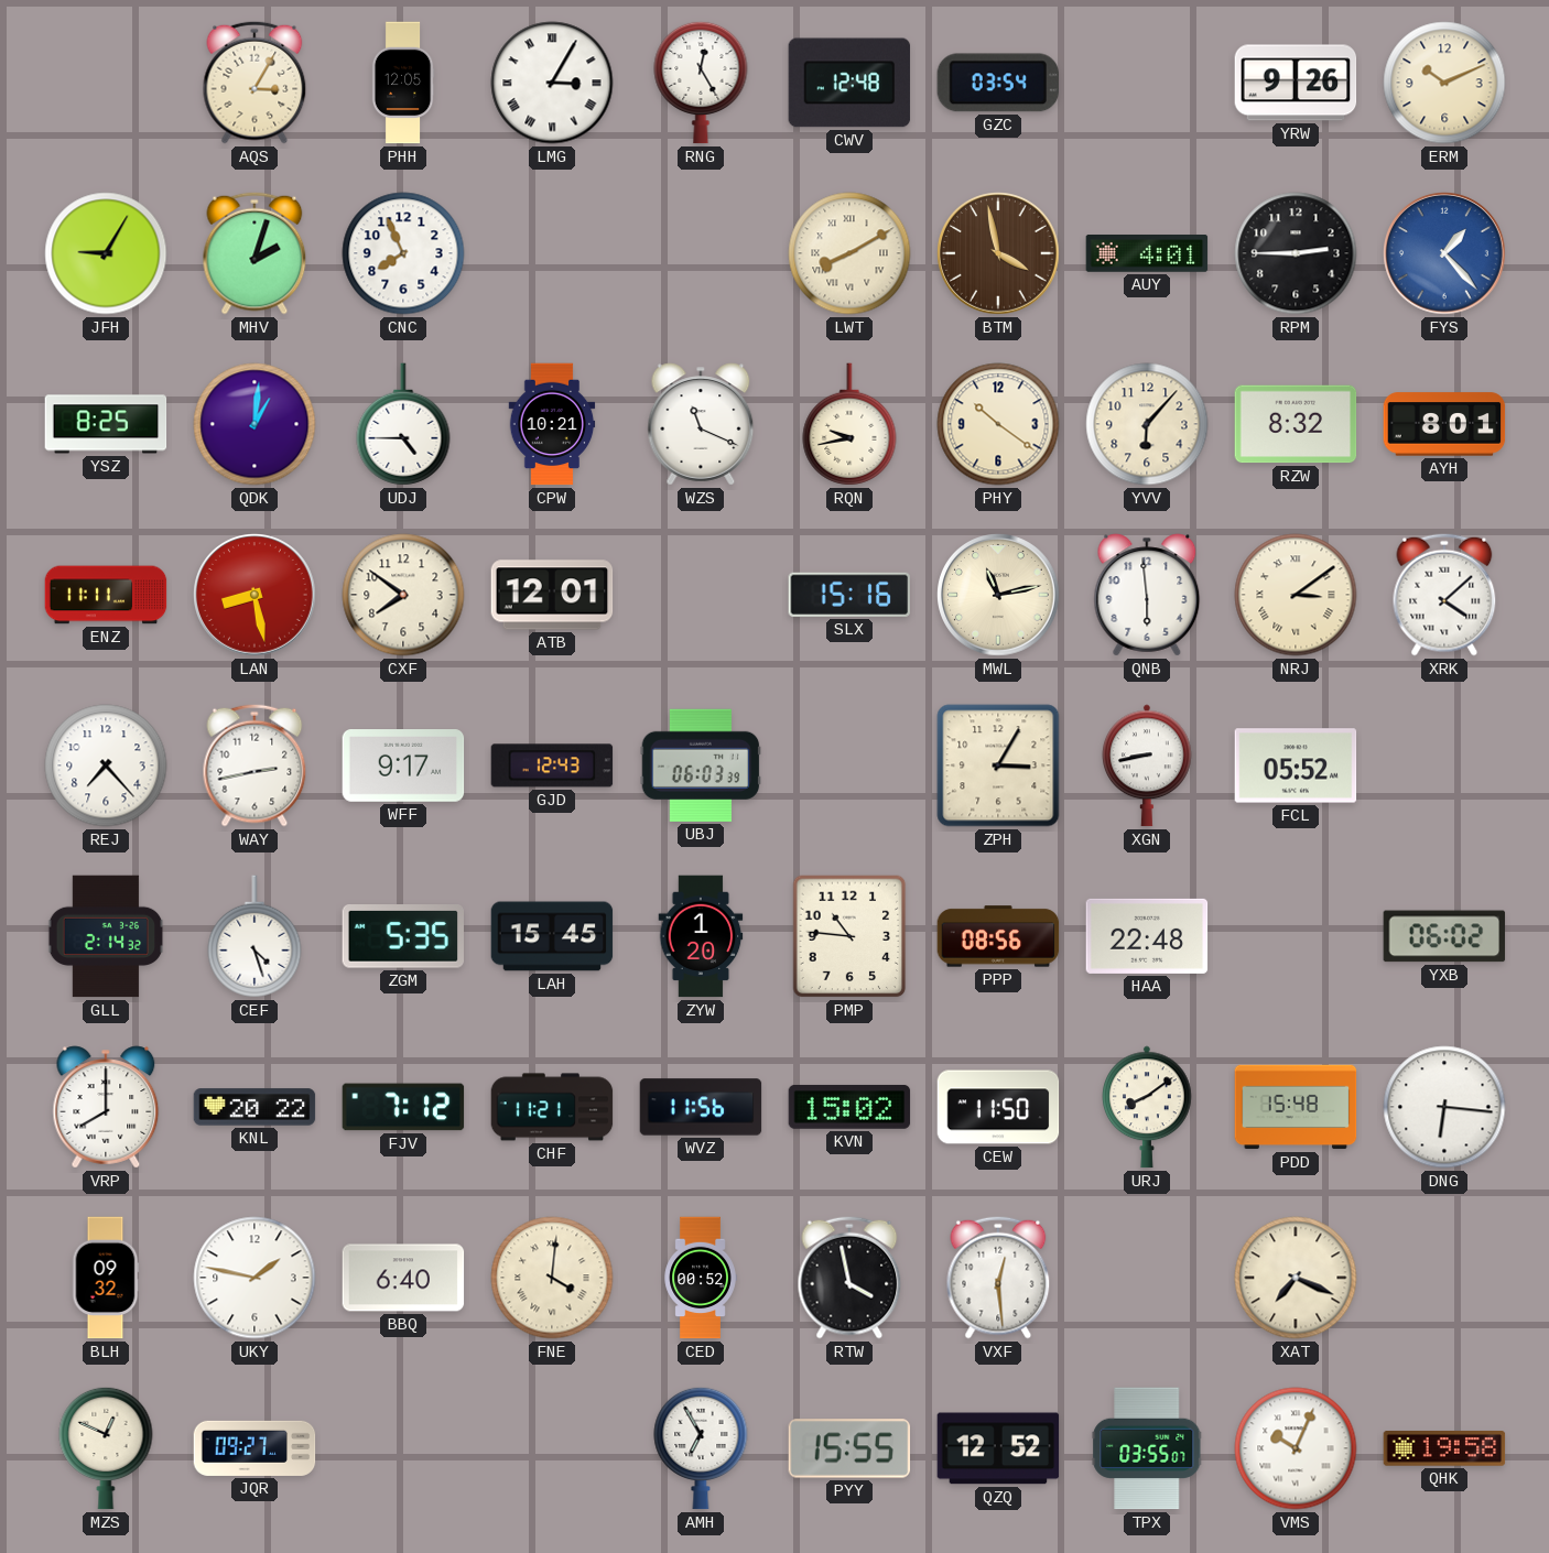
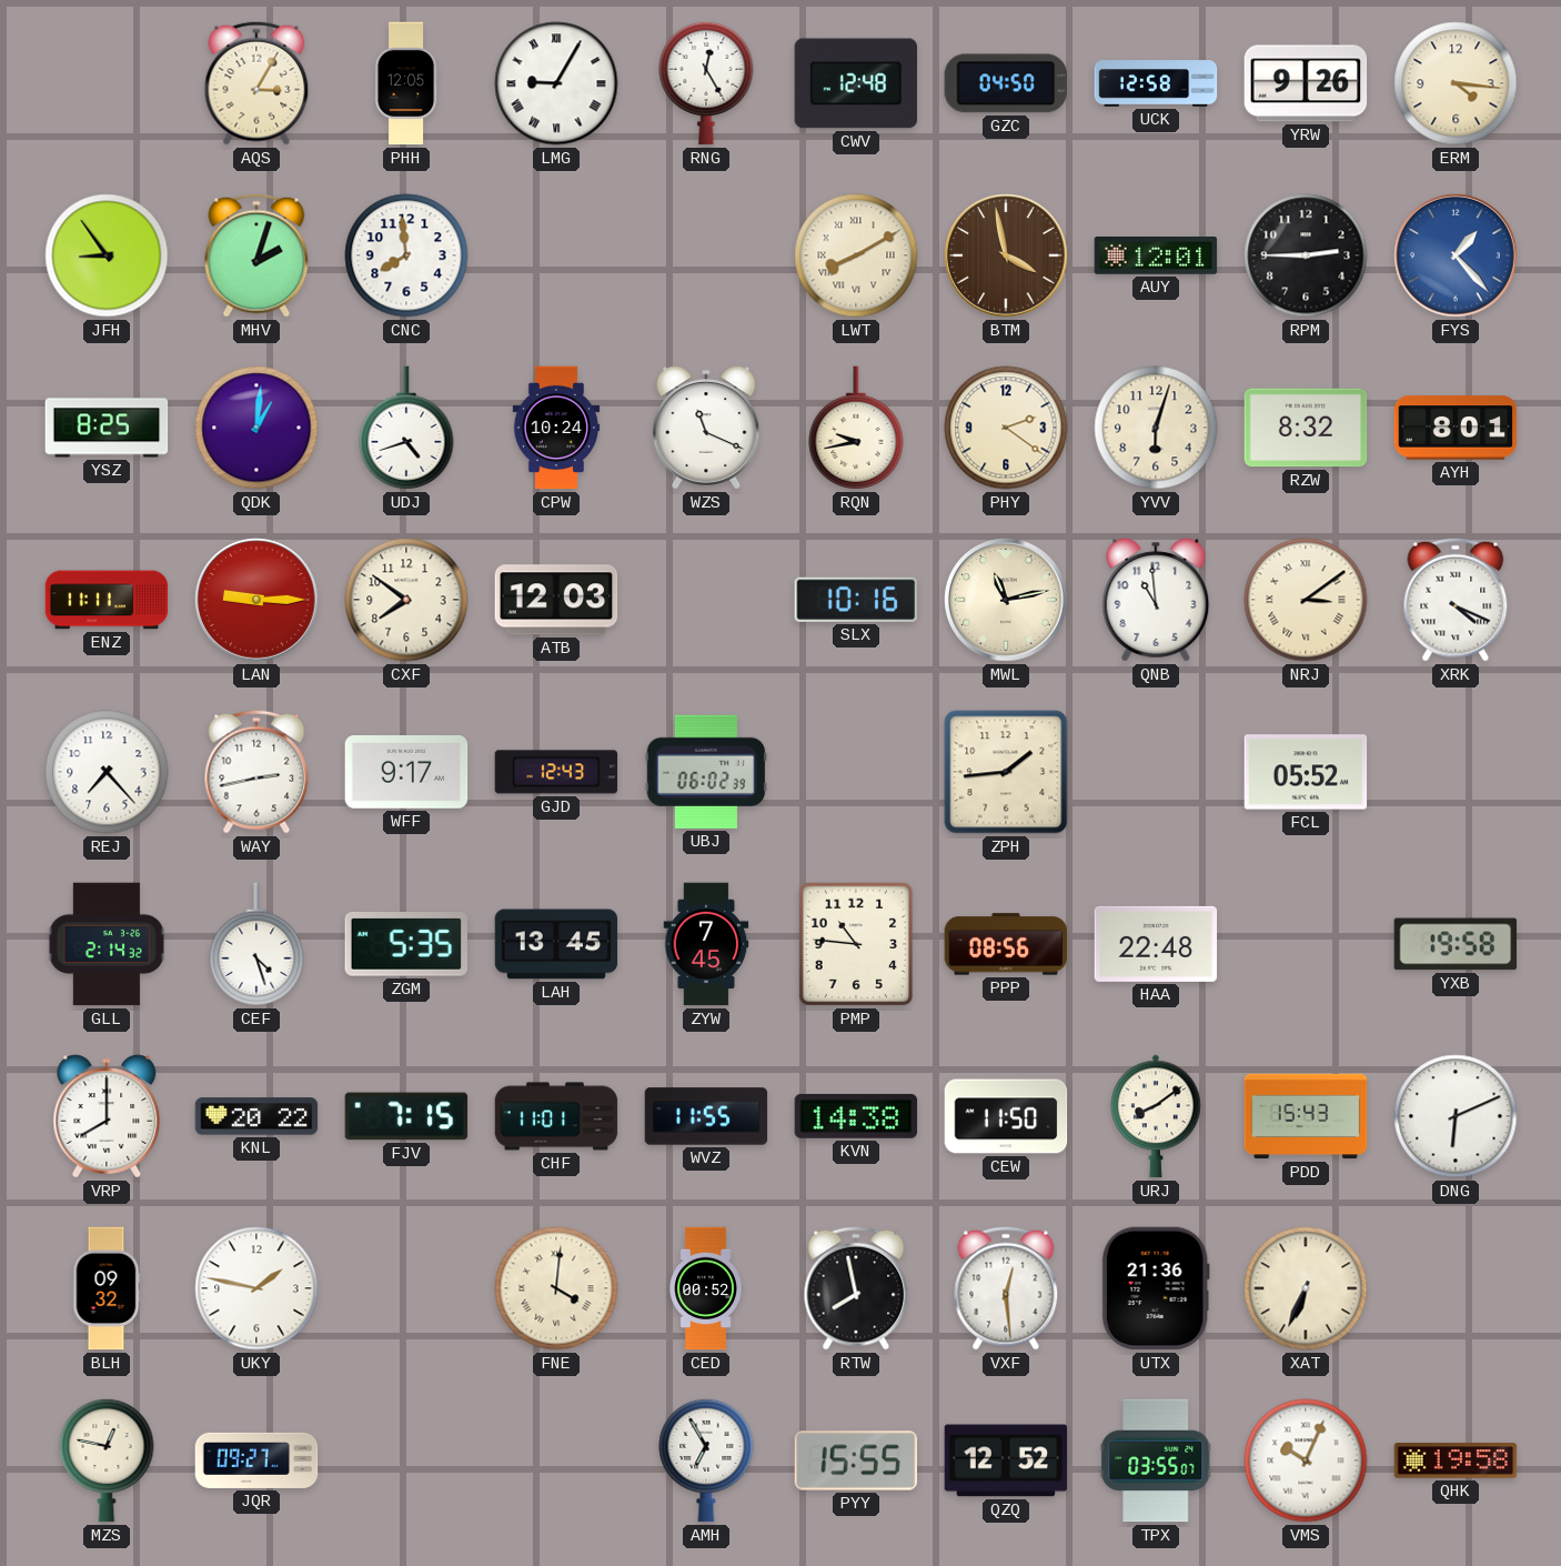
LMG: 3:05 -> 9:05
GZC: 03:54 -> 04:50
UCK: none -> 12:58
ERM: 10:11 -> 4:16
JFH: 9:05 -> 8:54
CNC: 7:56 -> 7:59
AUY: 4:01 -> 12:01
UDJ: 4:45 -> 4:42
CPW: 10:21 -> 10:24
PHY: 10:21 -> 2:21
YVV: 6:07 -> 6:03
LAN: 8:28 -> 9:15
ATB: 12:01 -> 12:03
SLX: 15:16 -> 10:16
QNB: 5:59 -> 10:59
XRK: 4:08 -> 4:19
UBJ: 06:03 -> 06:02
ZPH: 3:05 -> 1:44
XGN: 8:43 -> none
LAH: 15:45 -> 13:45
ZYW: 1:20 -> 7:45
YXB: 06:02 -> 19:58
FJV: 7:12 -> 7:15
CHF: 11:21 -> 11:01
WVZ: 11:56 -> 11:55
KVN: 15:02 -> 14:38
PDD: 15:48 -> 15:43
DNG: 6:16 -> 6:11
BBQ: 6:40 -> none
RTW: 3:58 -> 7:58
UTX: none -> 21:36
XAT: 7:19 -> 6:34
MZS: 12:49 -> 12:47
